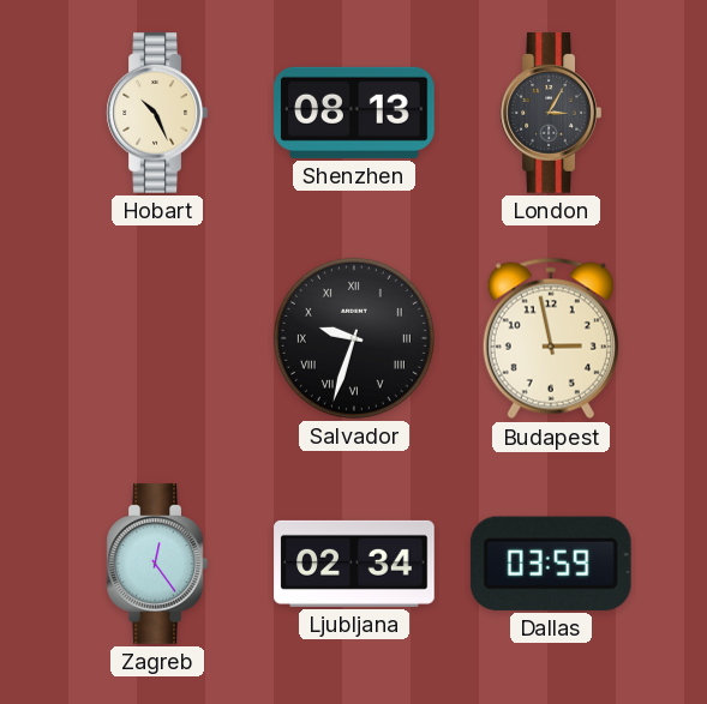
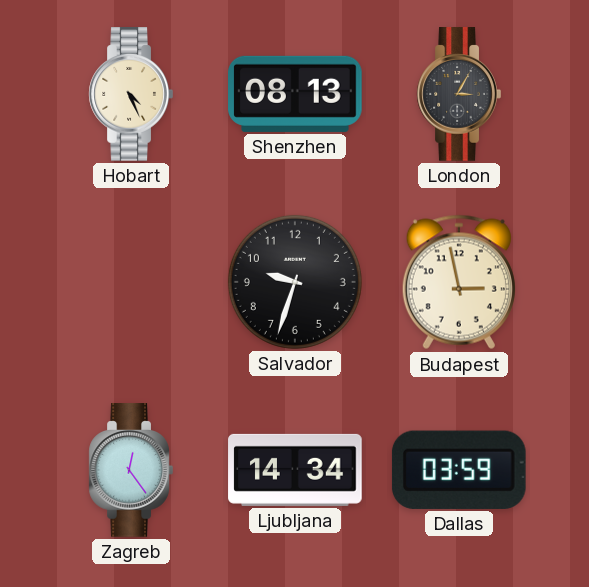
Hobart: 10:26 -> 4:26
Salvador numerals: Roman -> Arabic
Ljubljana: 02:34 -> 14:34
